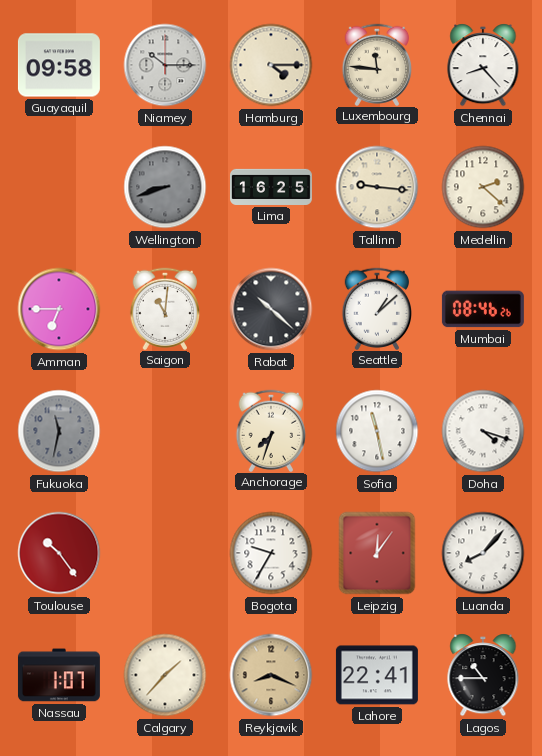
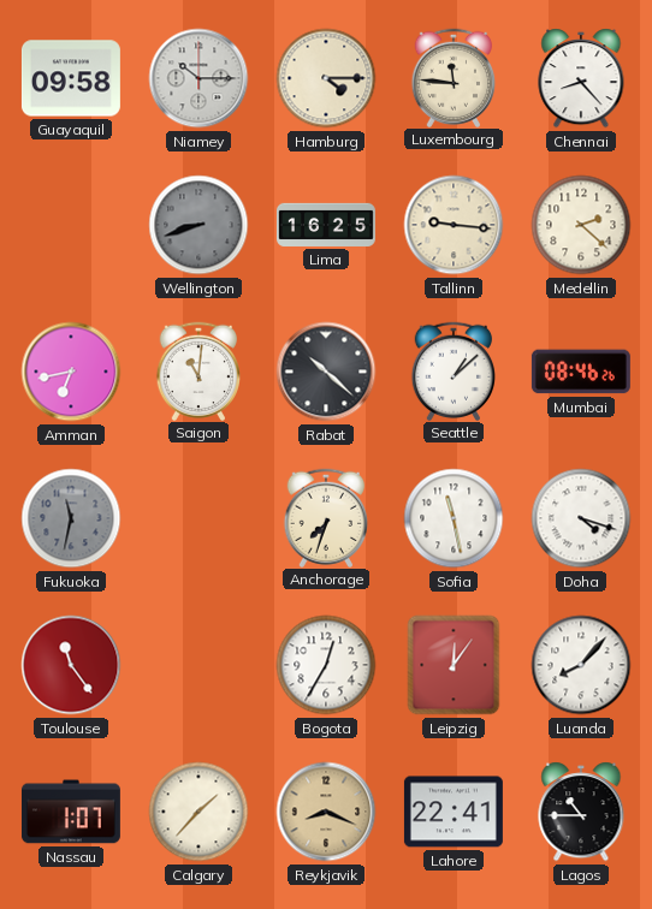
Amman: 6:45 -> 6:43
Toulouse: 10:24 -> 11:24
Bogota: 9:35 -> 12:35
